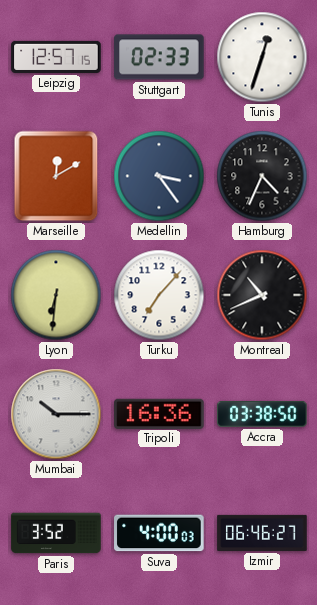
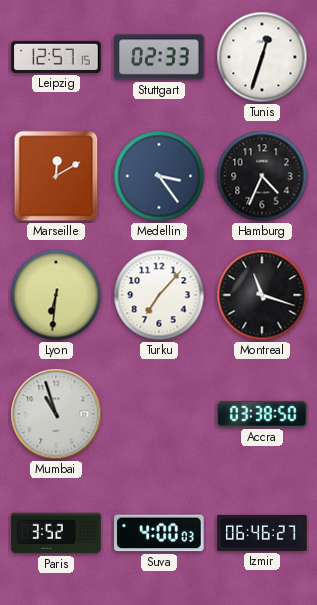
Montreal: 10:41 -> 11:18
Mumbai: 10:15 -> 10:57
Tripoli: 16:36 -> none
